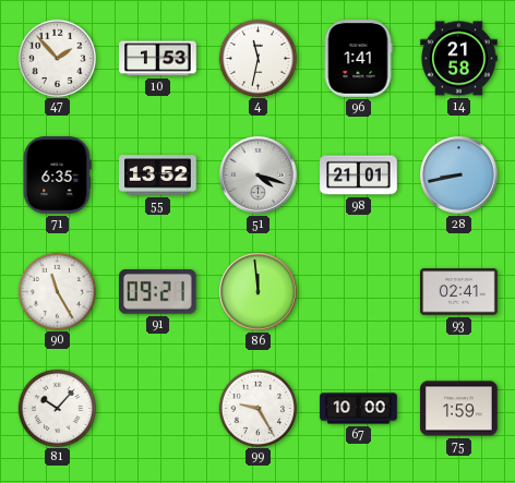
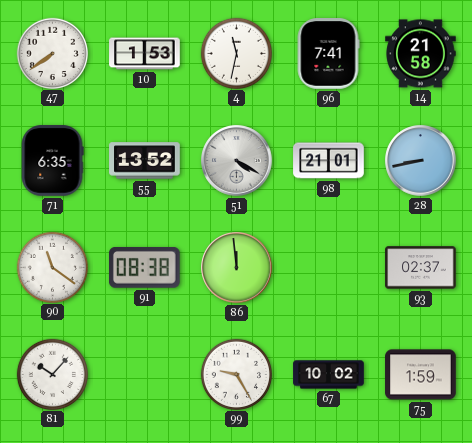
47: 1:53 -> 7:39
96: 1:41 -> 7:41
51: 4:18 -> 4:20
90: 11:25 -> 11:21
91: 09:21 -> 08:38
93: 02:41 -> 02:37
67: 10:00 -> 10:02
